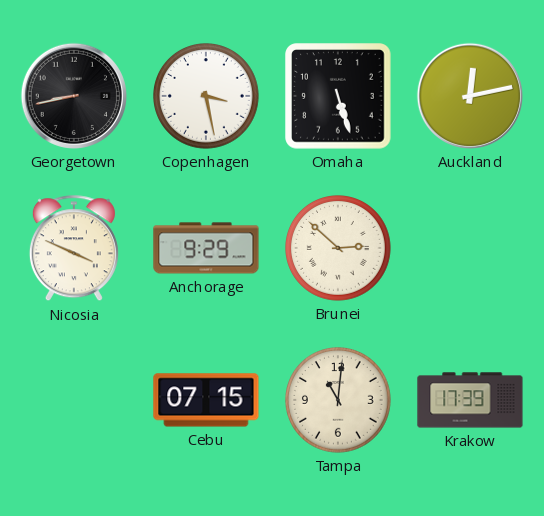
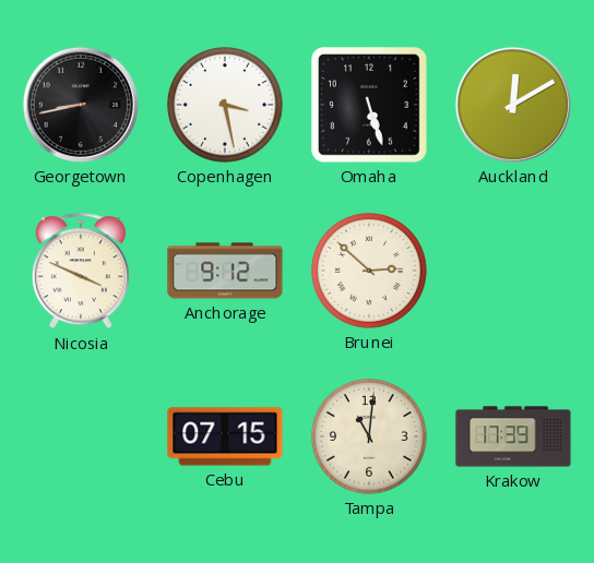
Auckland: 12:13 -> 12:10
Anchorage: 9:29 -> 9:12
